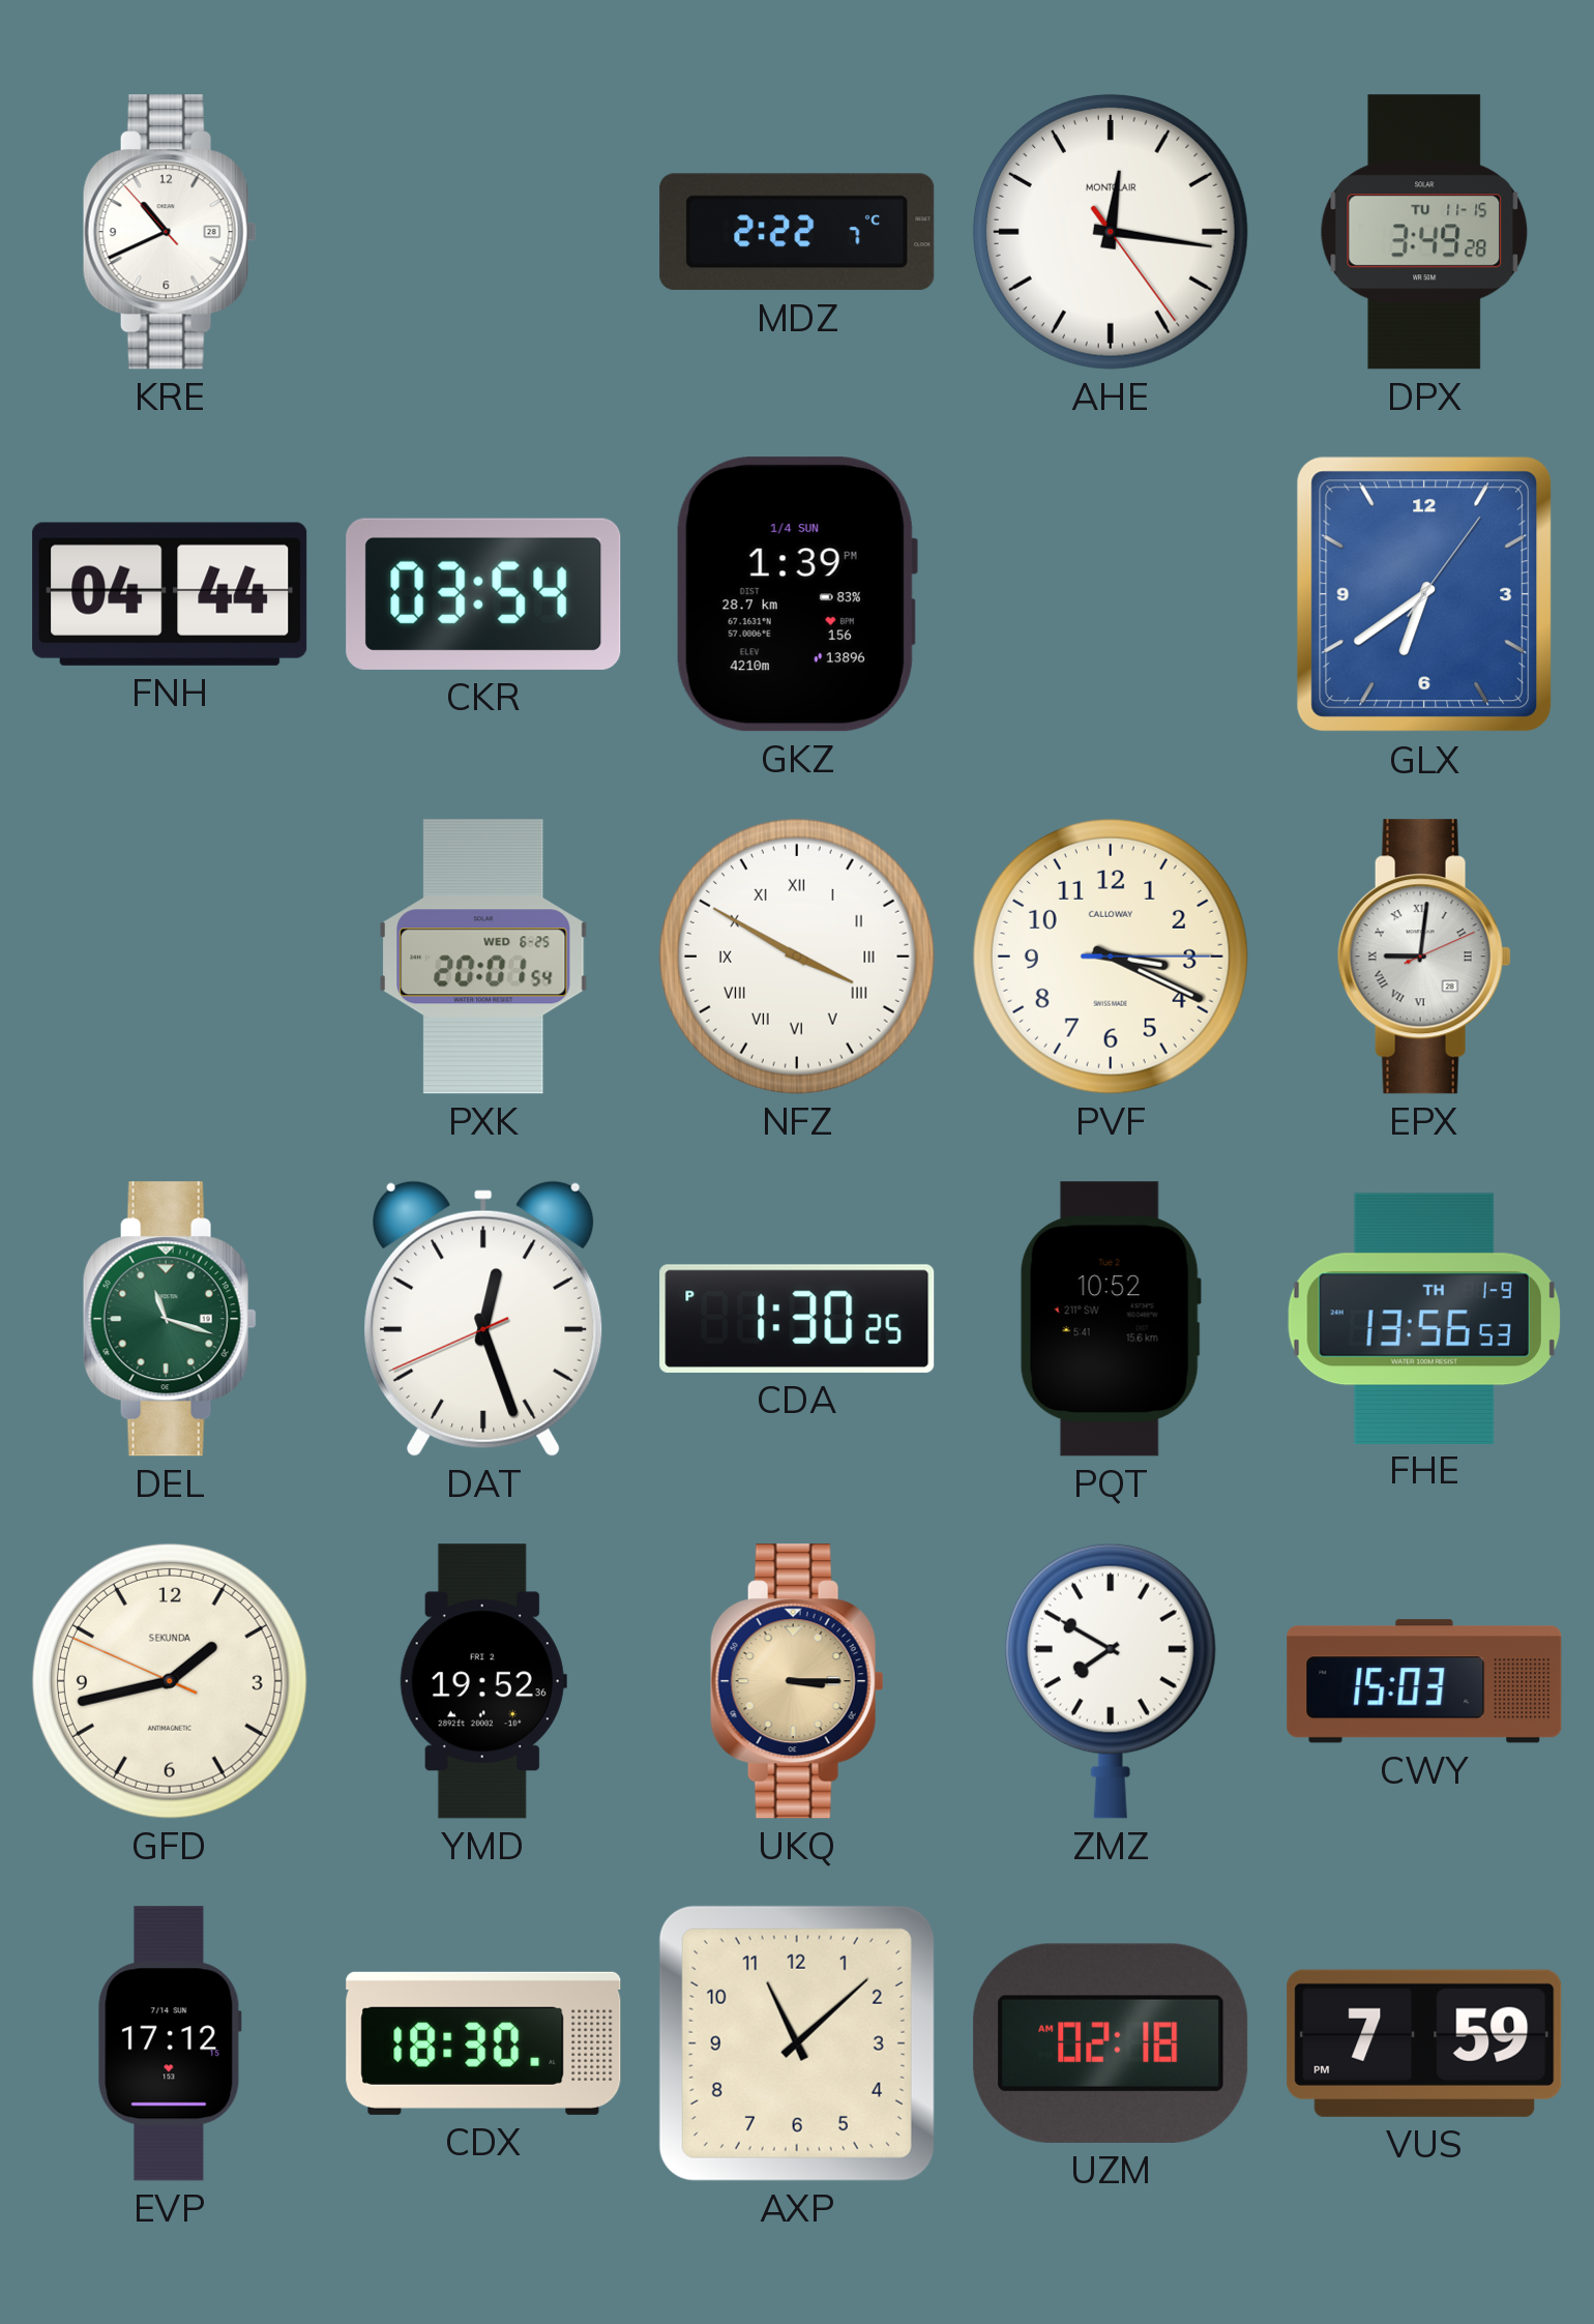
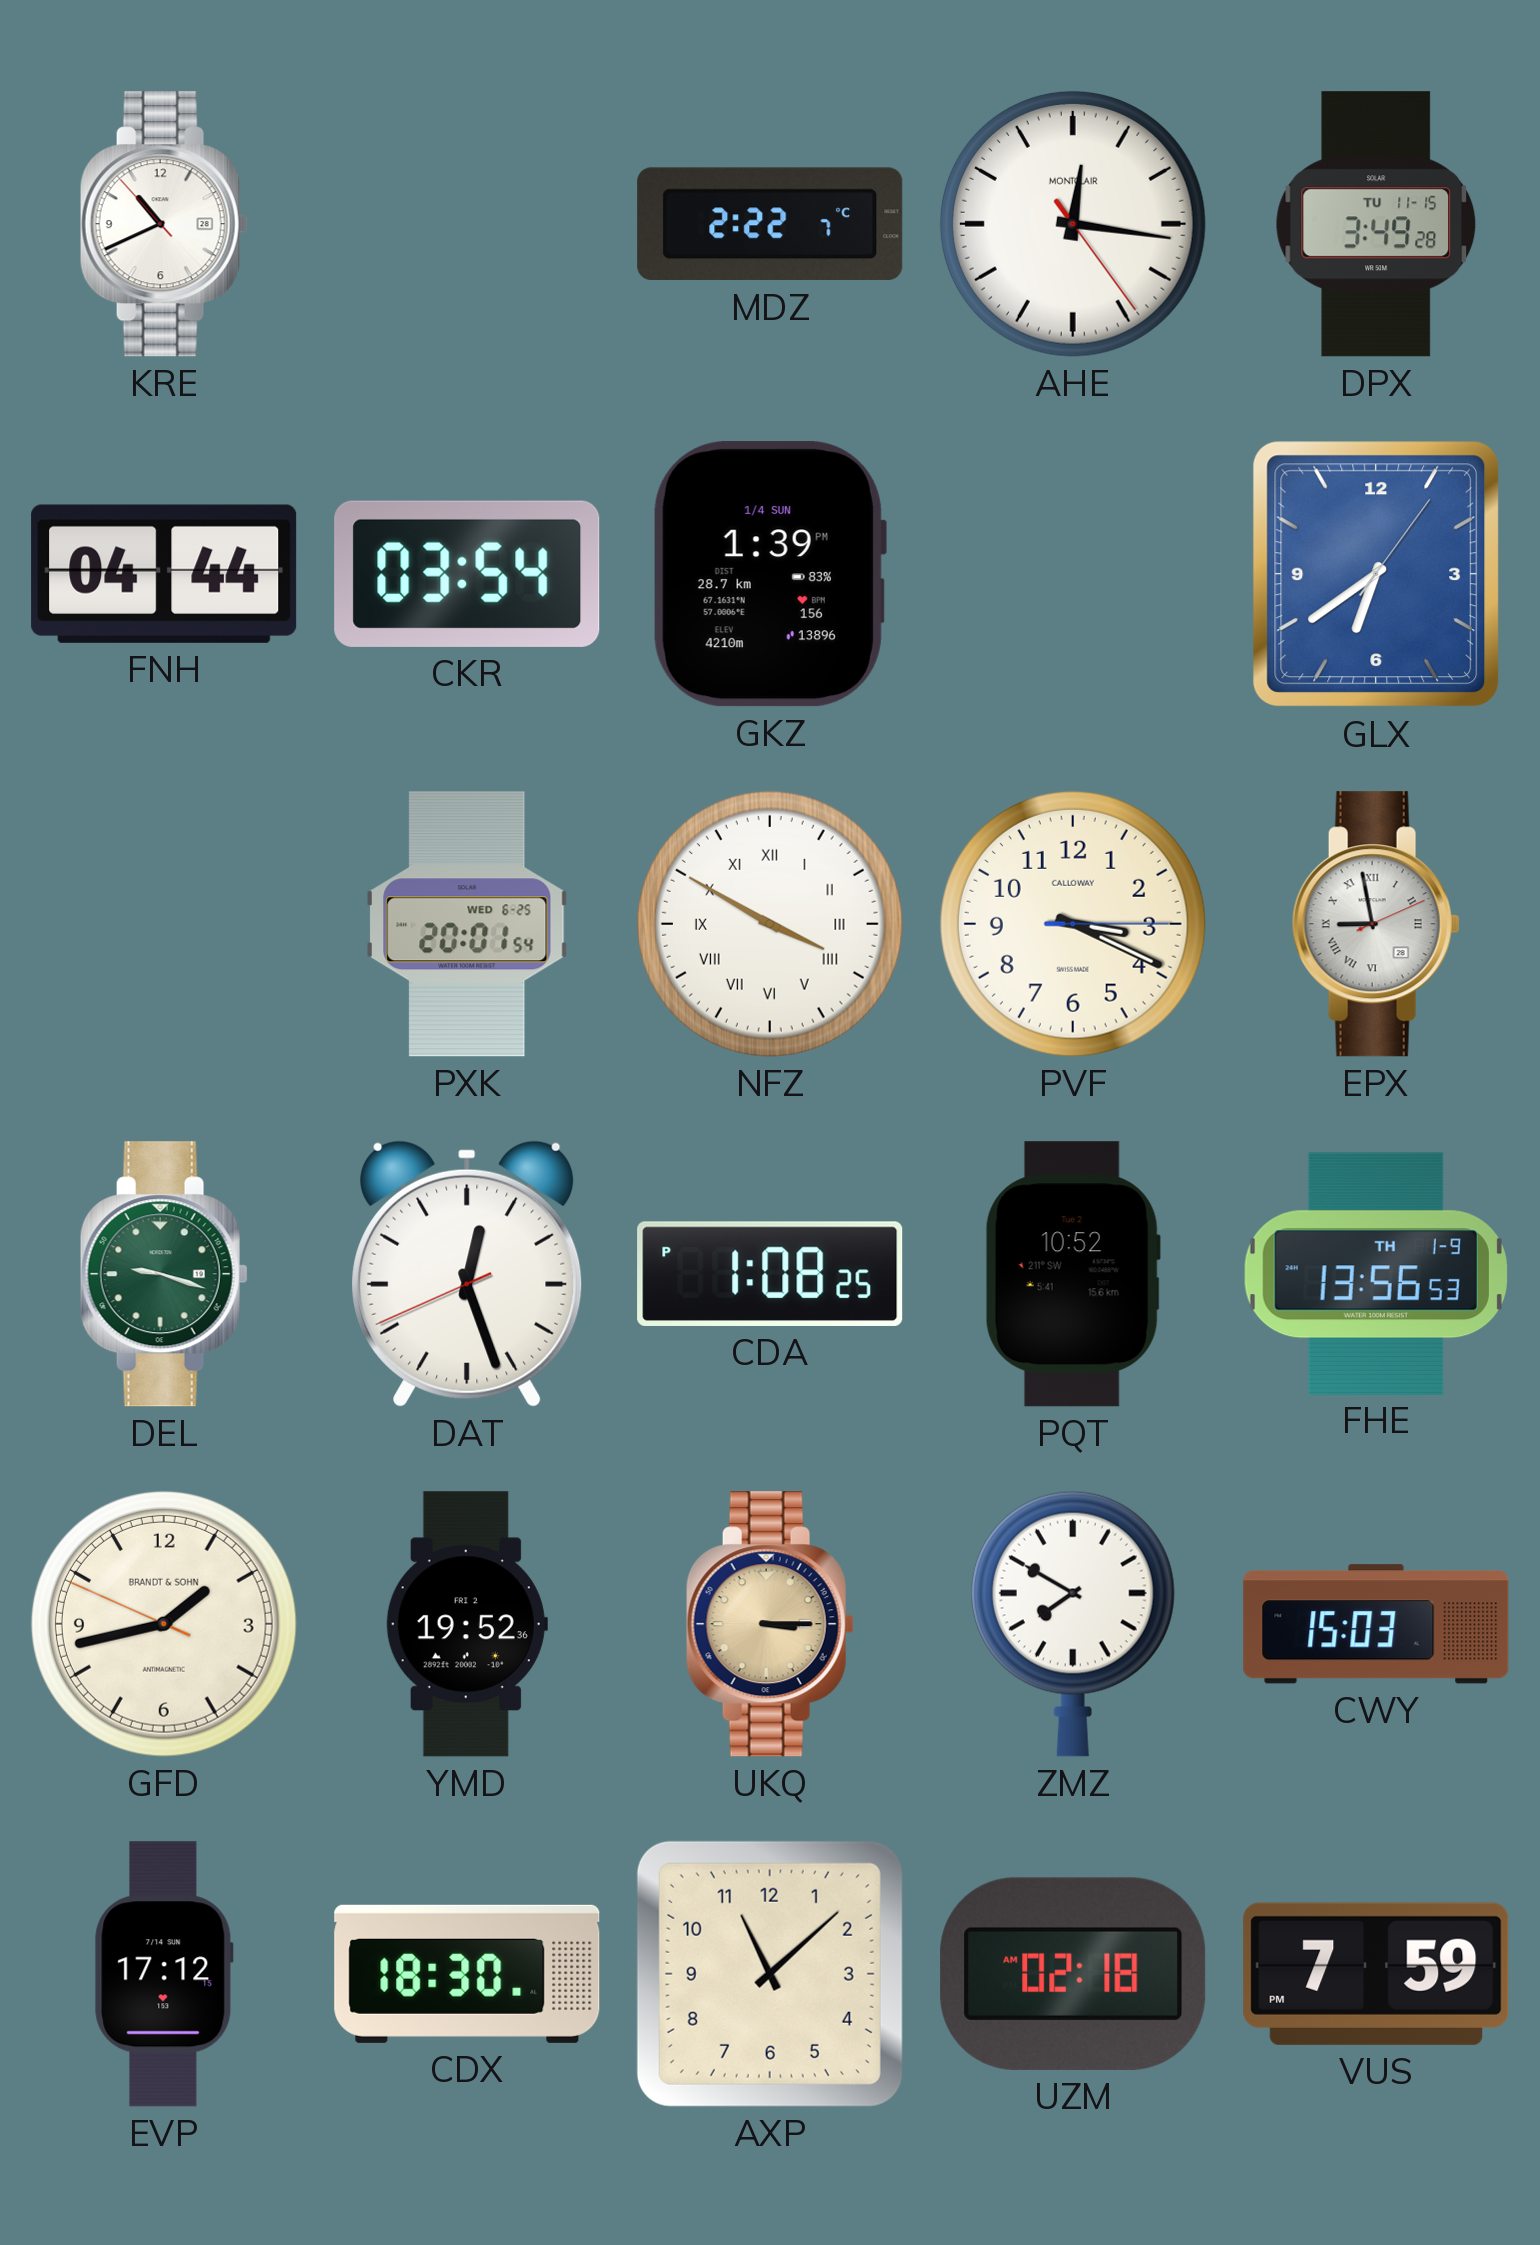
EPX: 9:01 -> 8:58
DEL: 11:18 -> 9:18
CDA: 1:30 -> 1:08
GFD brand: SEKUNDA -> BRANDT & SOHN
